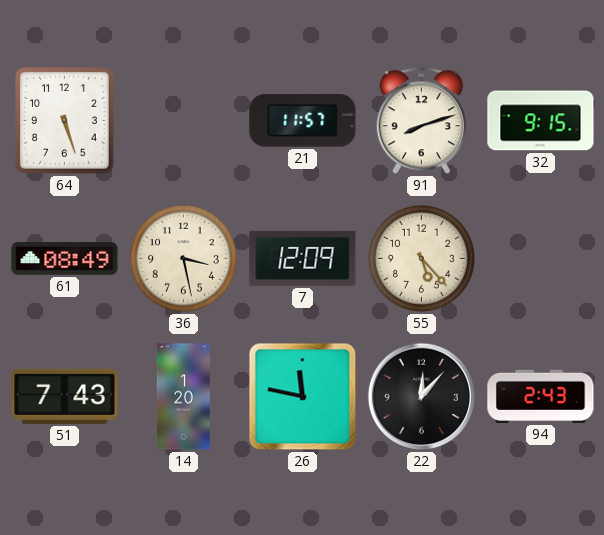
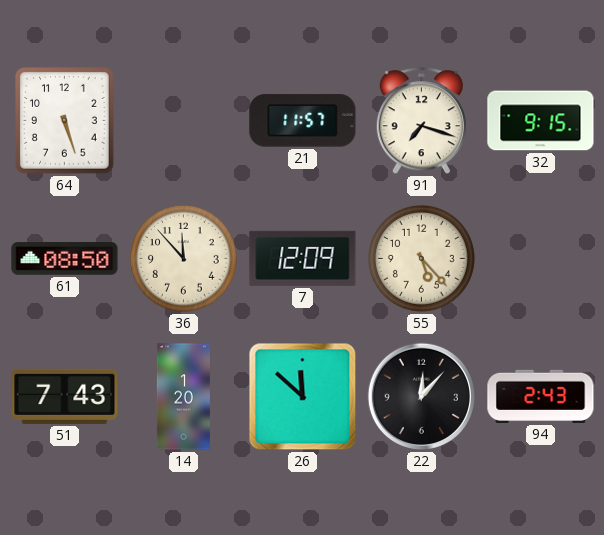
91: 8:12 -> 7:18
61: 08:49 -> 08:50
36: 3:28 -> 11:53
26: 11:47 -> 11:52
